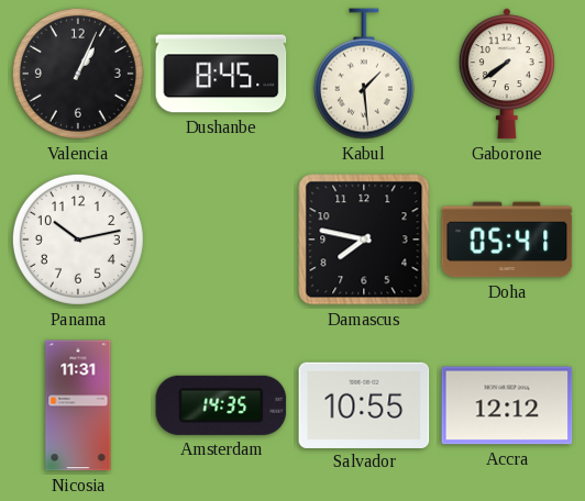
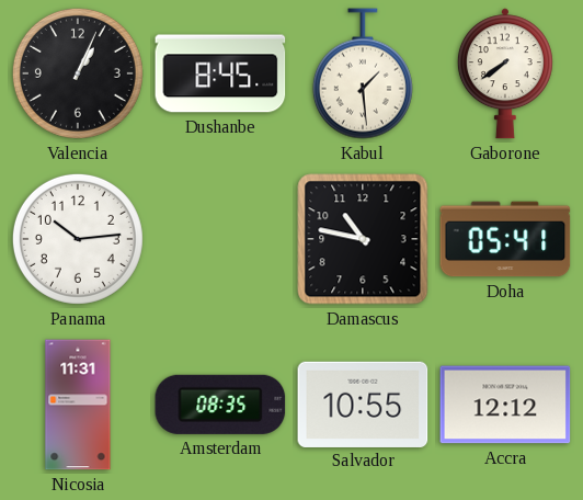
Panama: 10:13 -> 10:14
Damascus: 7:47 -> 10:47
Amsterdam: 14:35 -> 08:35
